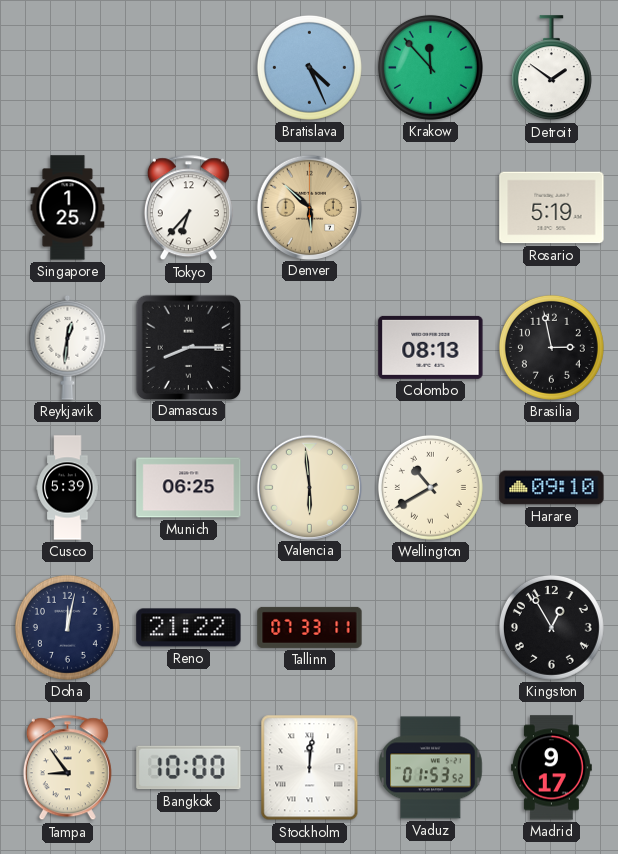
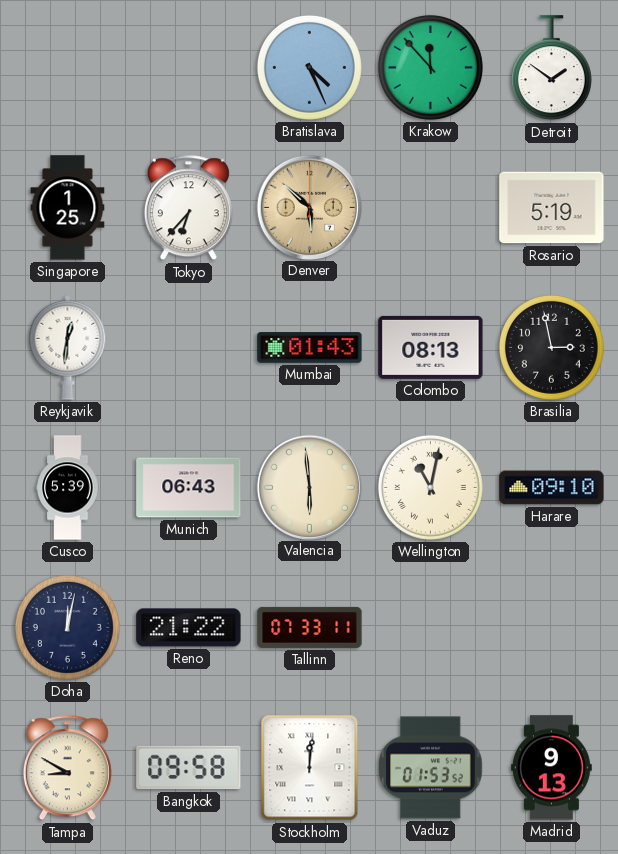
Damascus: 8:15 -> none
Mumbai: none -> 01:43
Munich: 06:25 -> 06:43
Wellington: 10:40 -> 11:02
Kingston: 12:55 -> none
Tampa: 8:54 -> 8:50
Bangkok: 10:00 -> 09:58
Madrid: 9:17 -> 9:13
